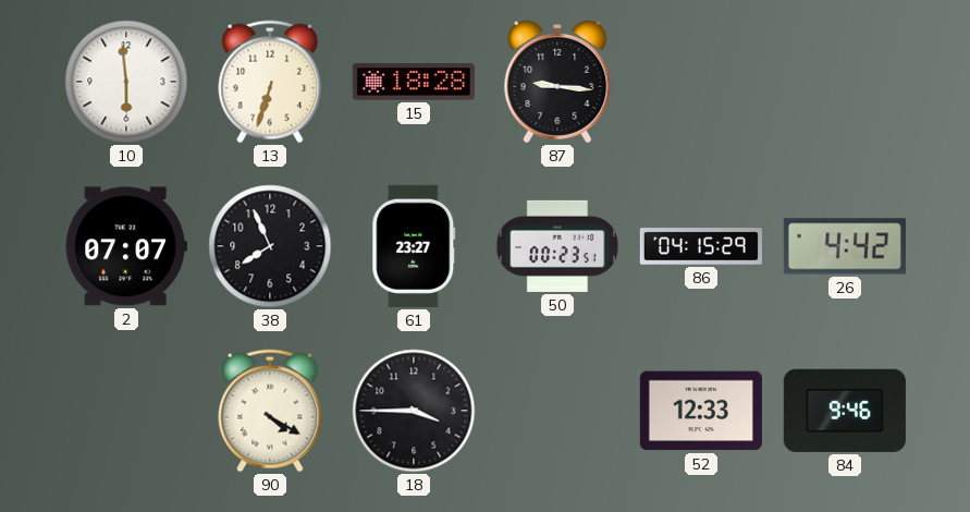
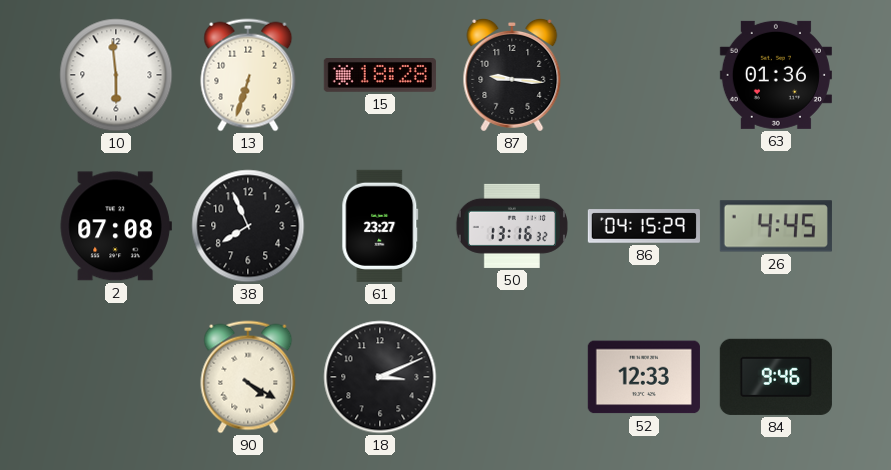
63: none -> 01:36
2: 07:07 -> 07:08
50: 00:23 -> 13:16
26: 4:42 -> 4:45
18: 3:45 -> 3:11
